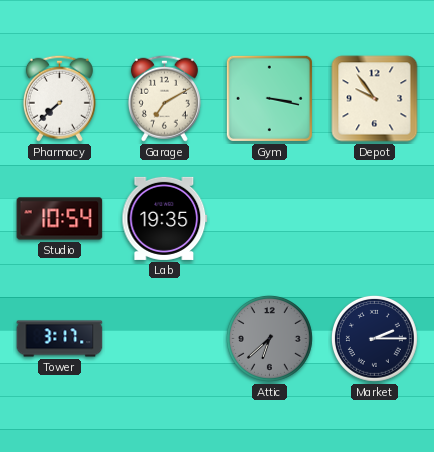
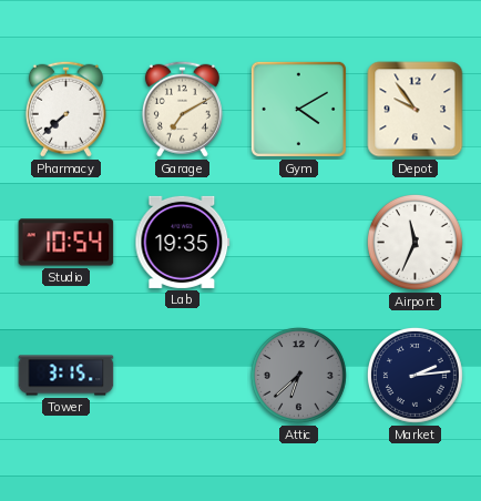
Gym: 3:17 -> 4:10
Airport: none -> 11:34
Tower: 3:17 -> 3:15
Market: 2:15 -> 2:14
